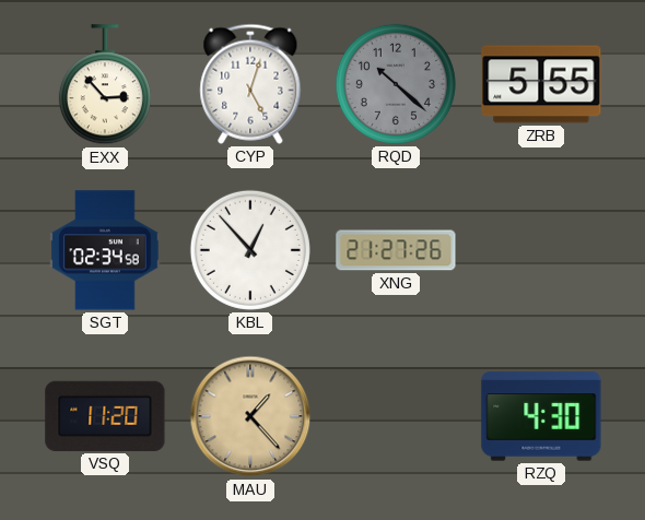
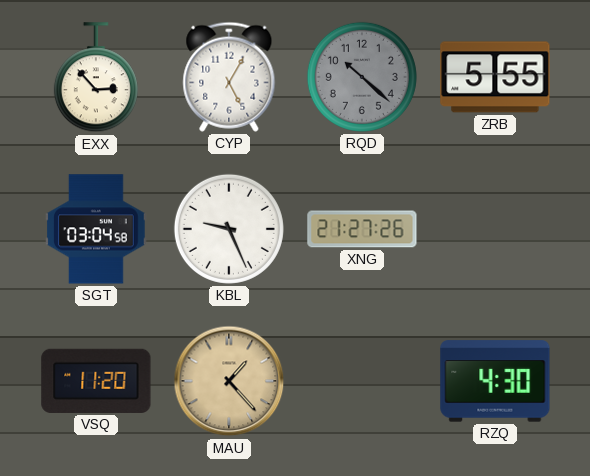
CYP: 5:03 -> 5:05
SGT: 02:34 -> 03:04
KBL: 12:53 -> 9:26
